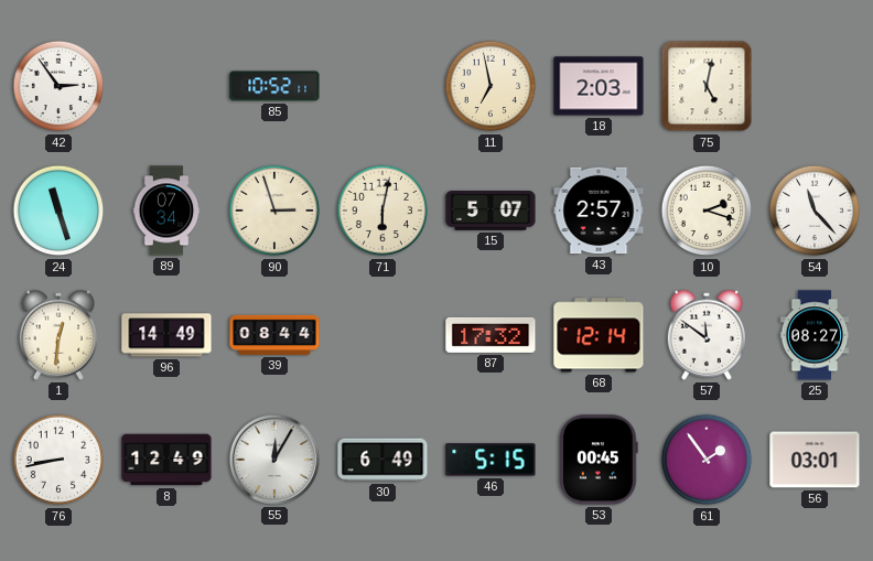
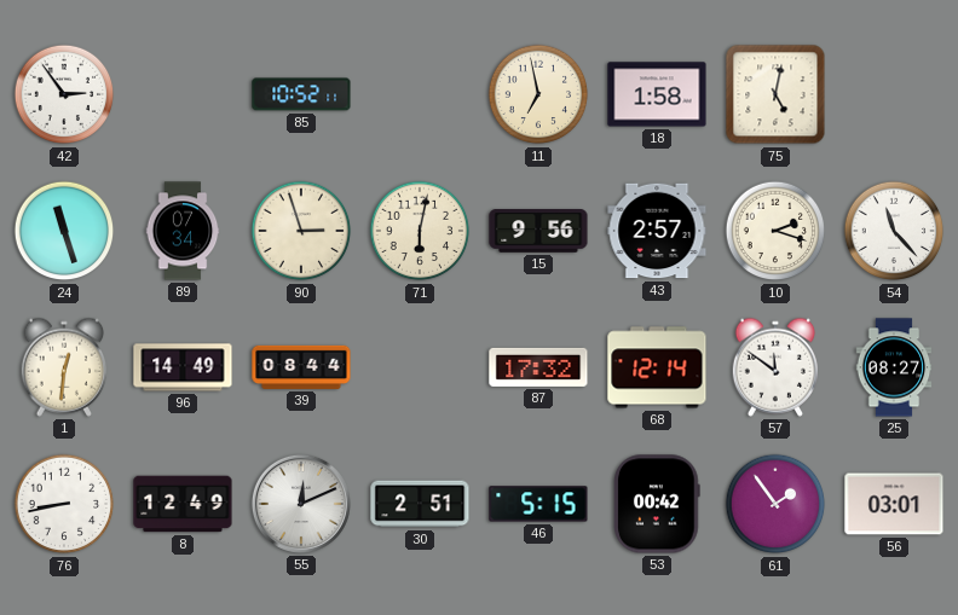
18: 2:03 -> 1:58
15: 5:07 -> 9:56
55: 12:05 -> 12:11
30: 6:49 -> 2:51
53: 00:45 -> 00:42
